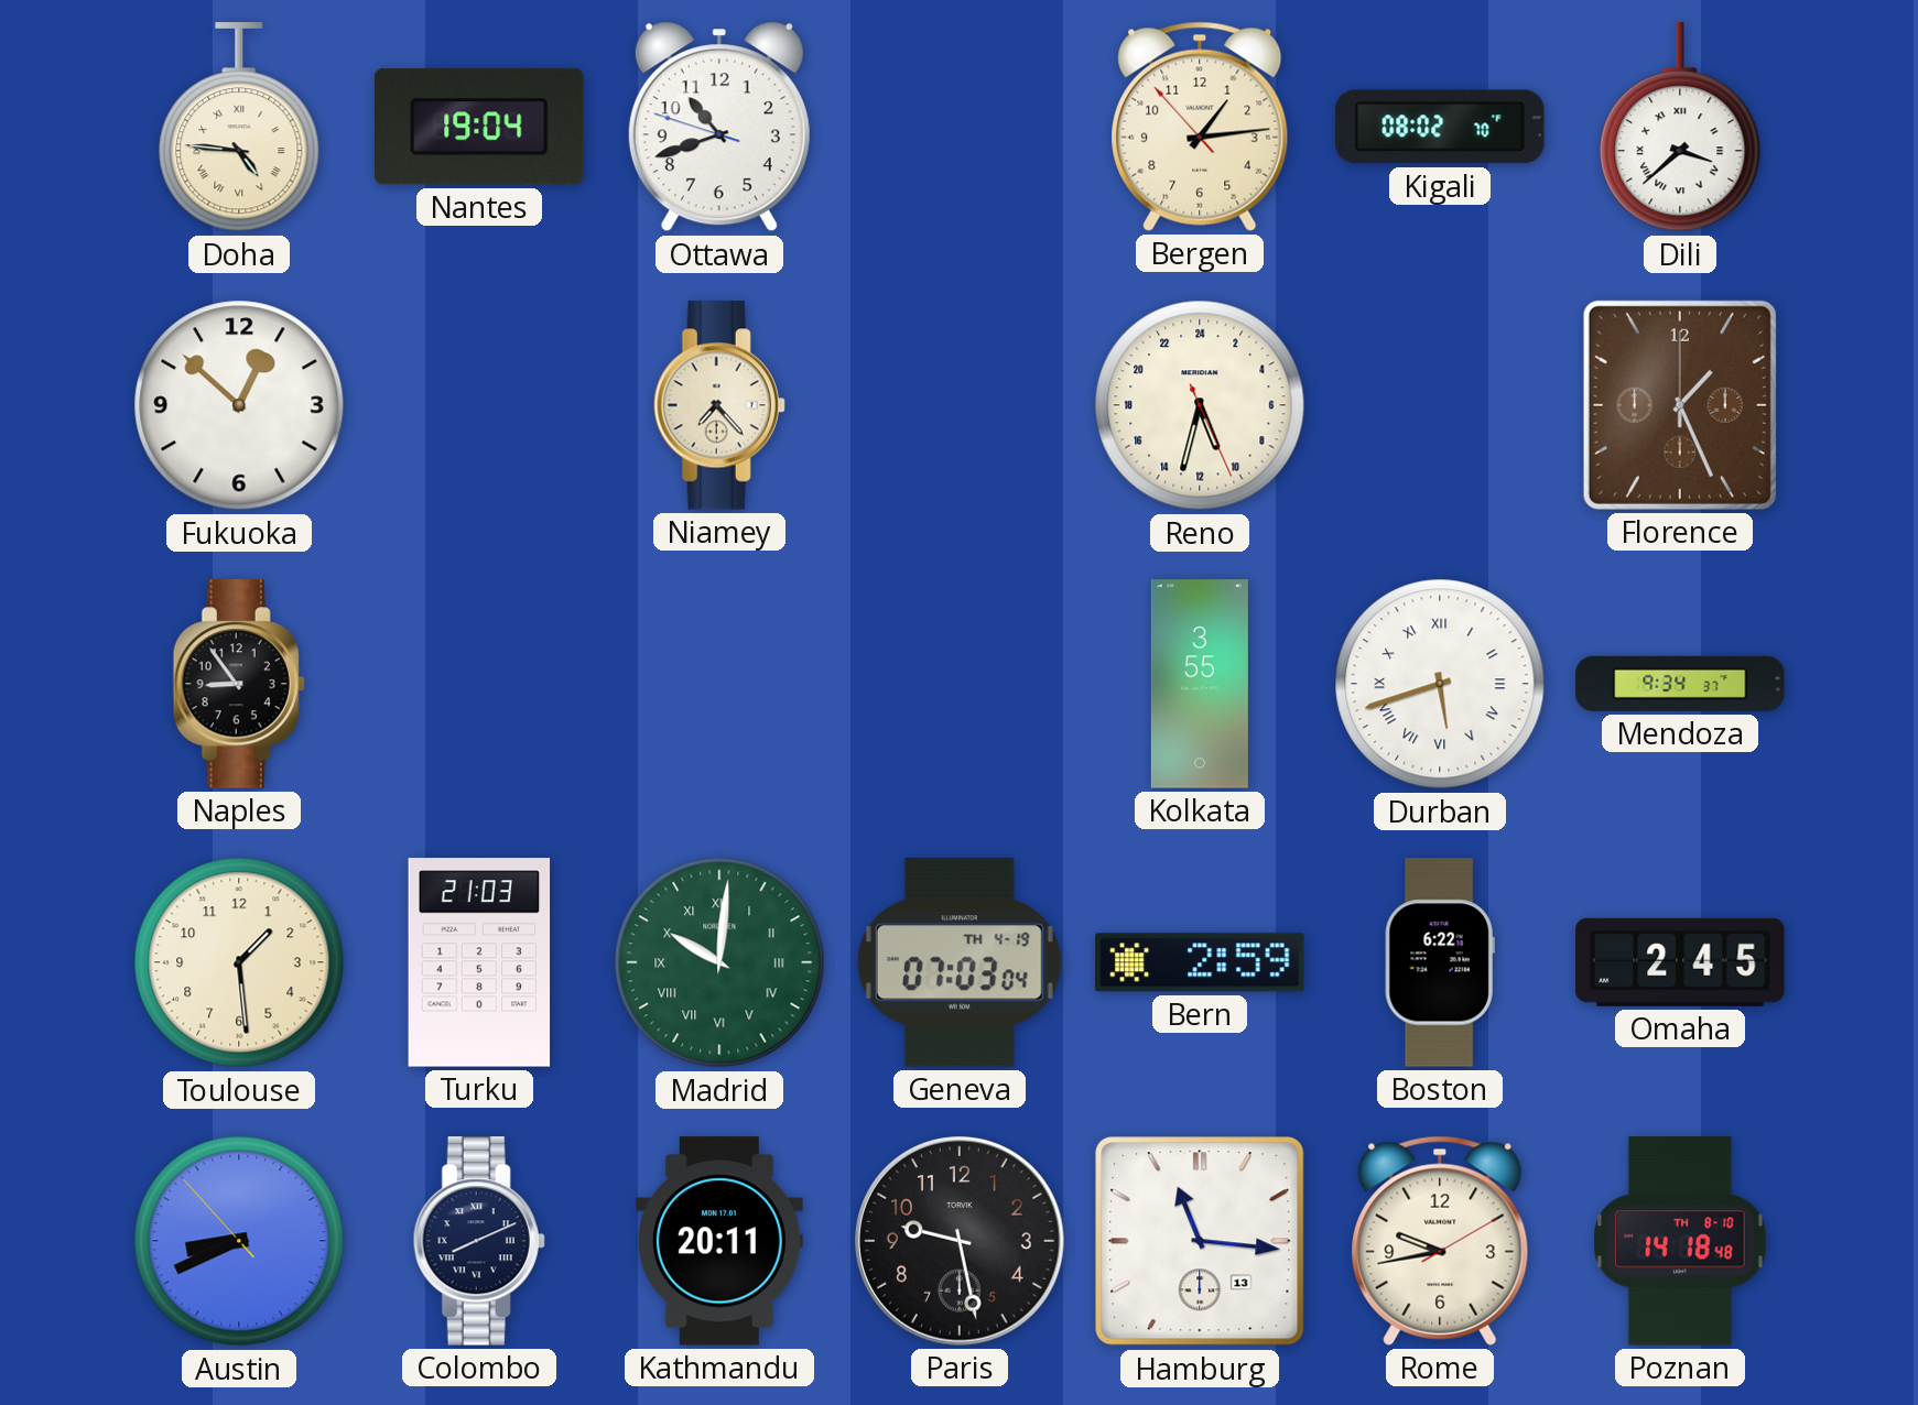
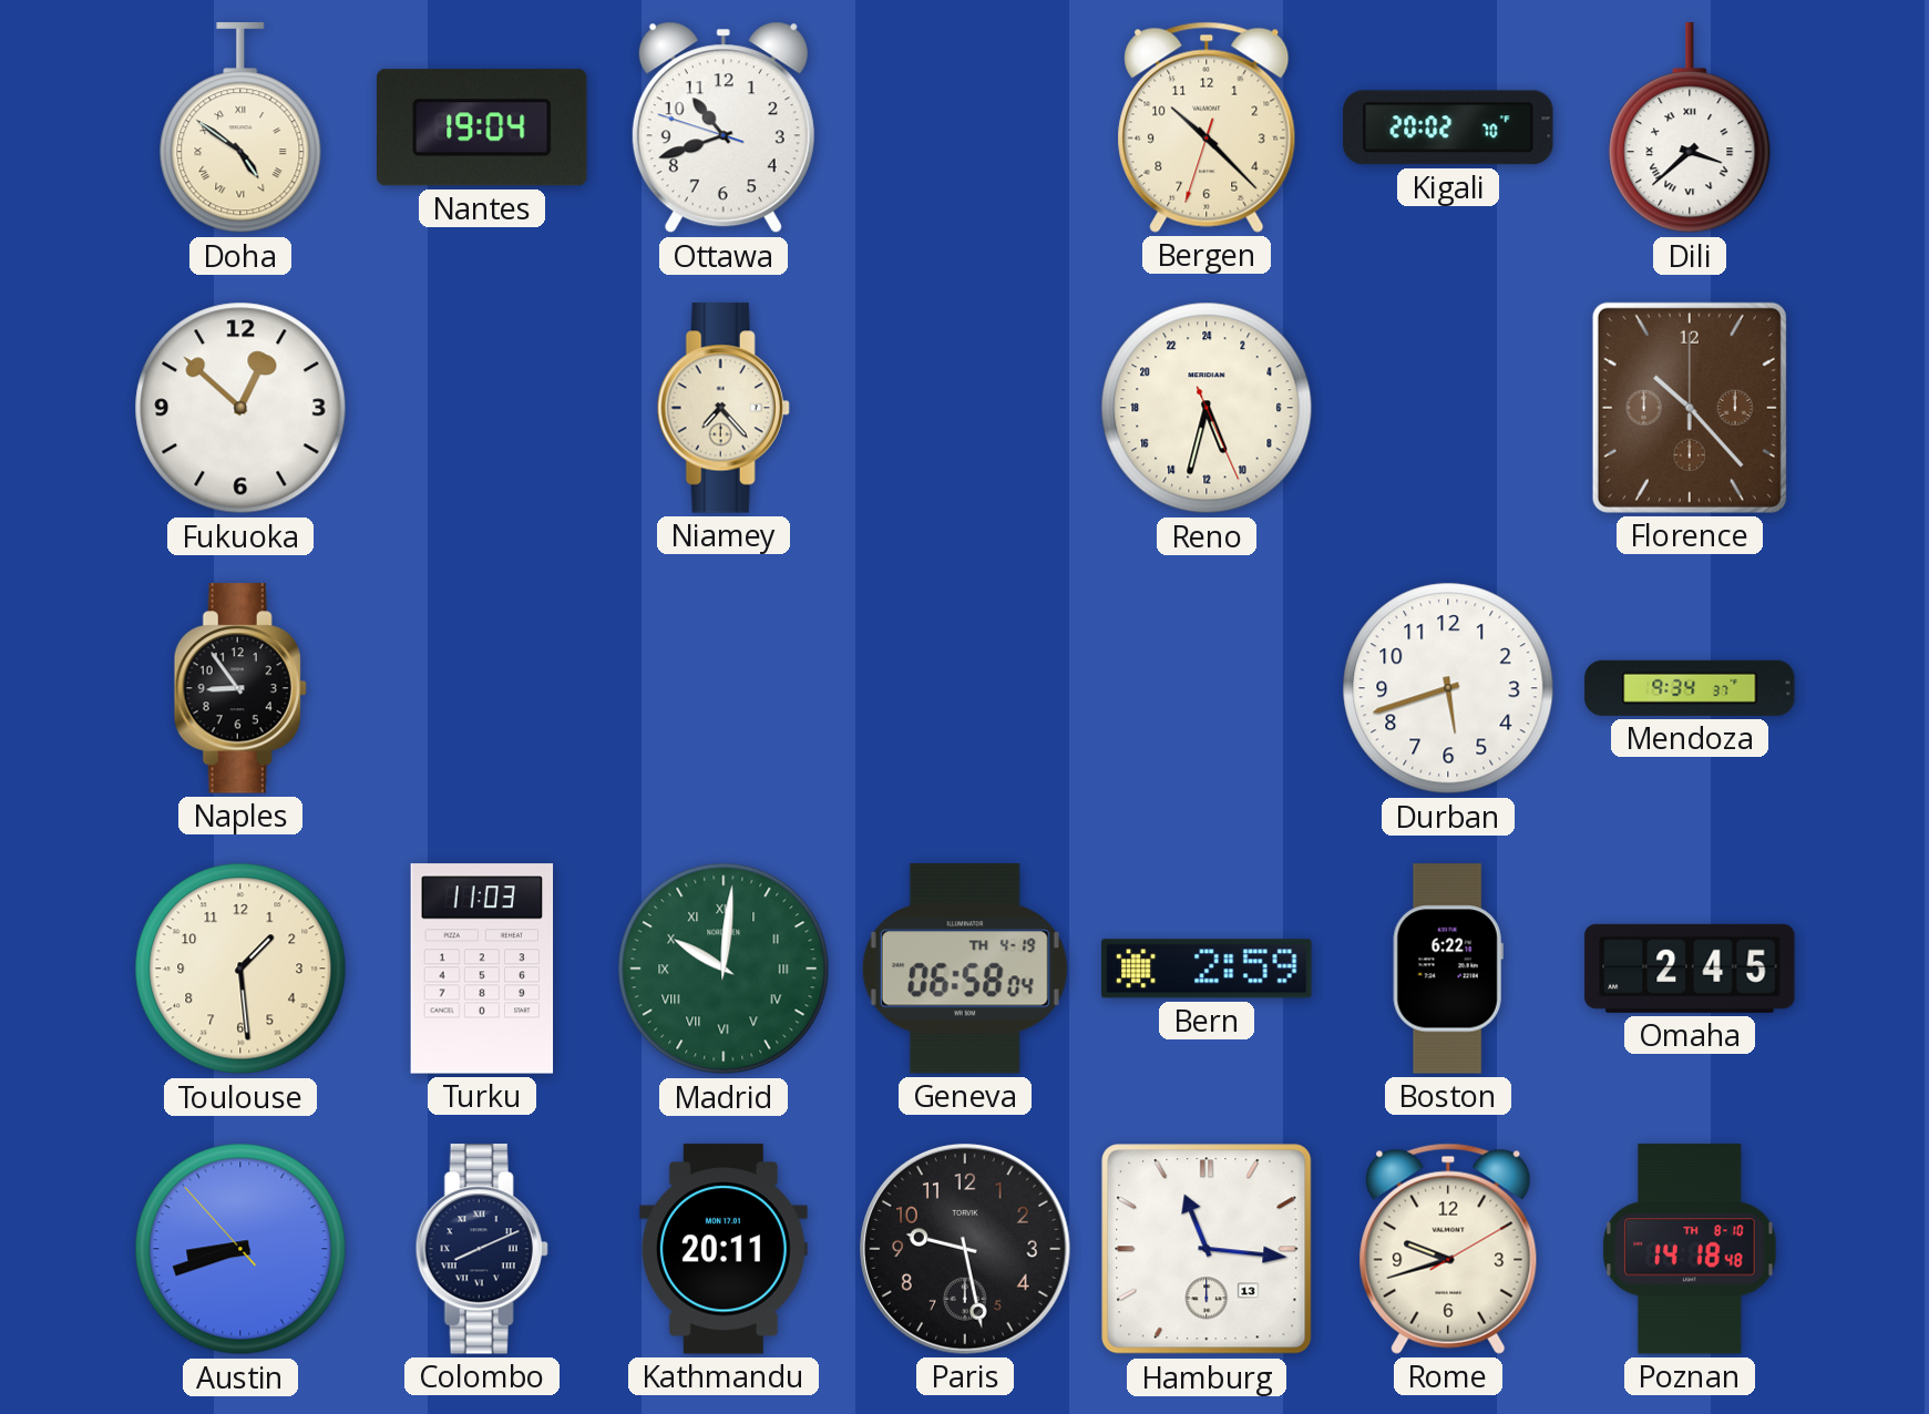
Doha: 4:46 -> 4:51
Bergen: 1:13 -> 10:22
Kigali: 08:02 -> 20:02
Florence: 1:26 -> 10:23
Kolkata: 3:55 -> none
Durban numerals: Roman -> Arabic
Turku: 21:03 -> 11:03
Geneva: 07:03 -> 06:58
Austin: 8:40 -> 8:41
Rome: 9:43 -> 9:42
